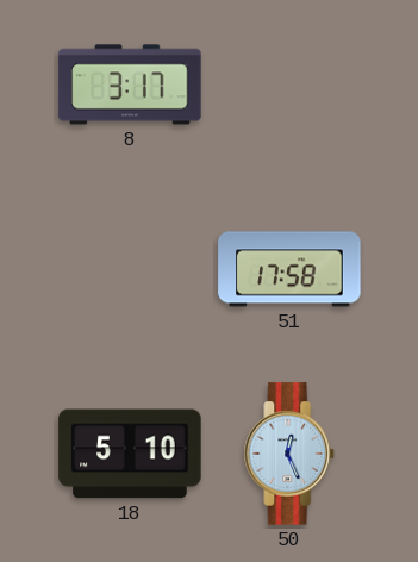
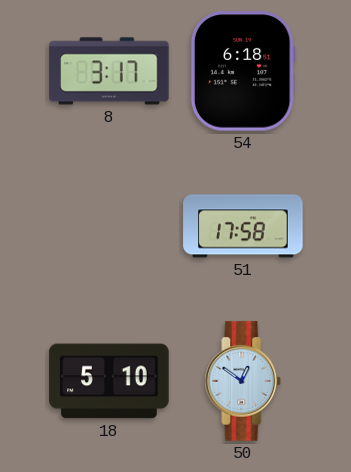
54: none -> 6:18
50: 12:26 -> 12:51
